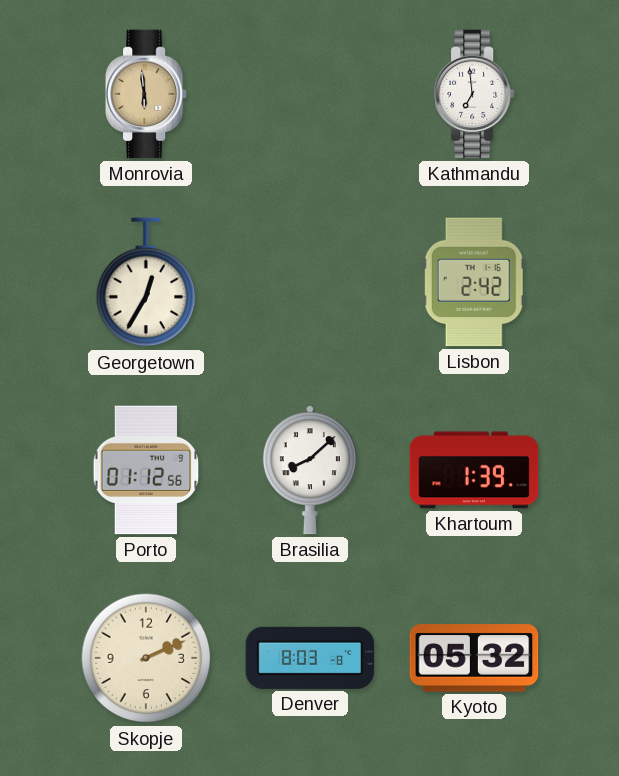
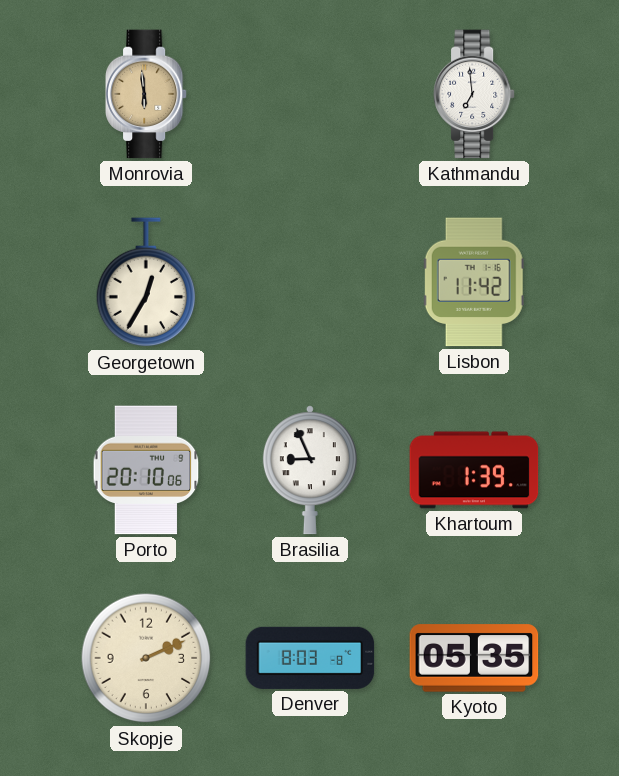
Lisbon: 2:42 -> 11:42
Porto: 01:12 -> 20:10
Brasilia: 8:08 -> 8:56
Kyoto: 05:32 -> 05:35
